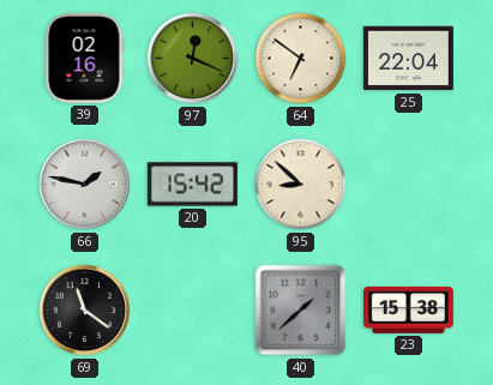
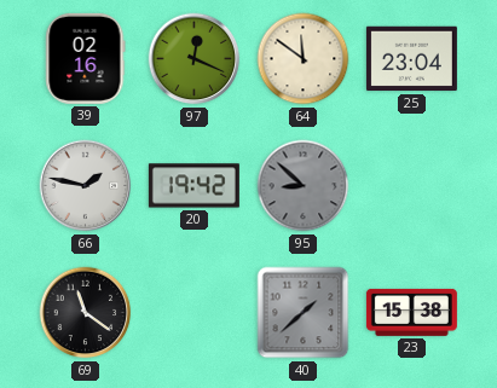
64: 6:51 -> 11:51
25: 22:04 -> 23:04
20: 15:42 -> 19:42
95 dial: cream -> grey
